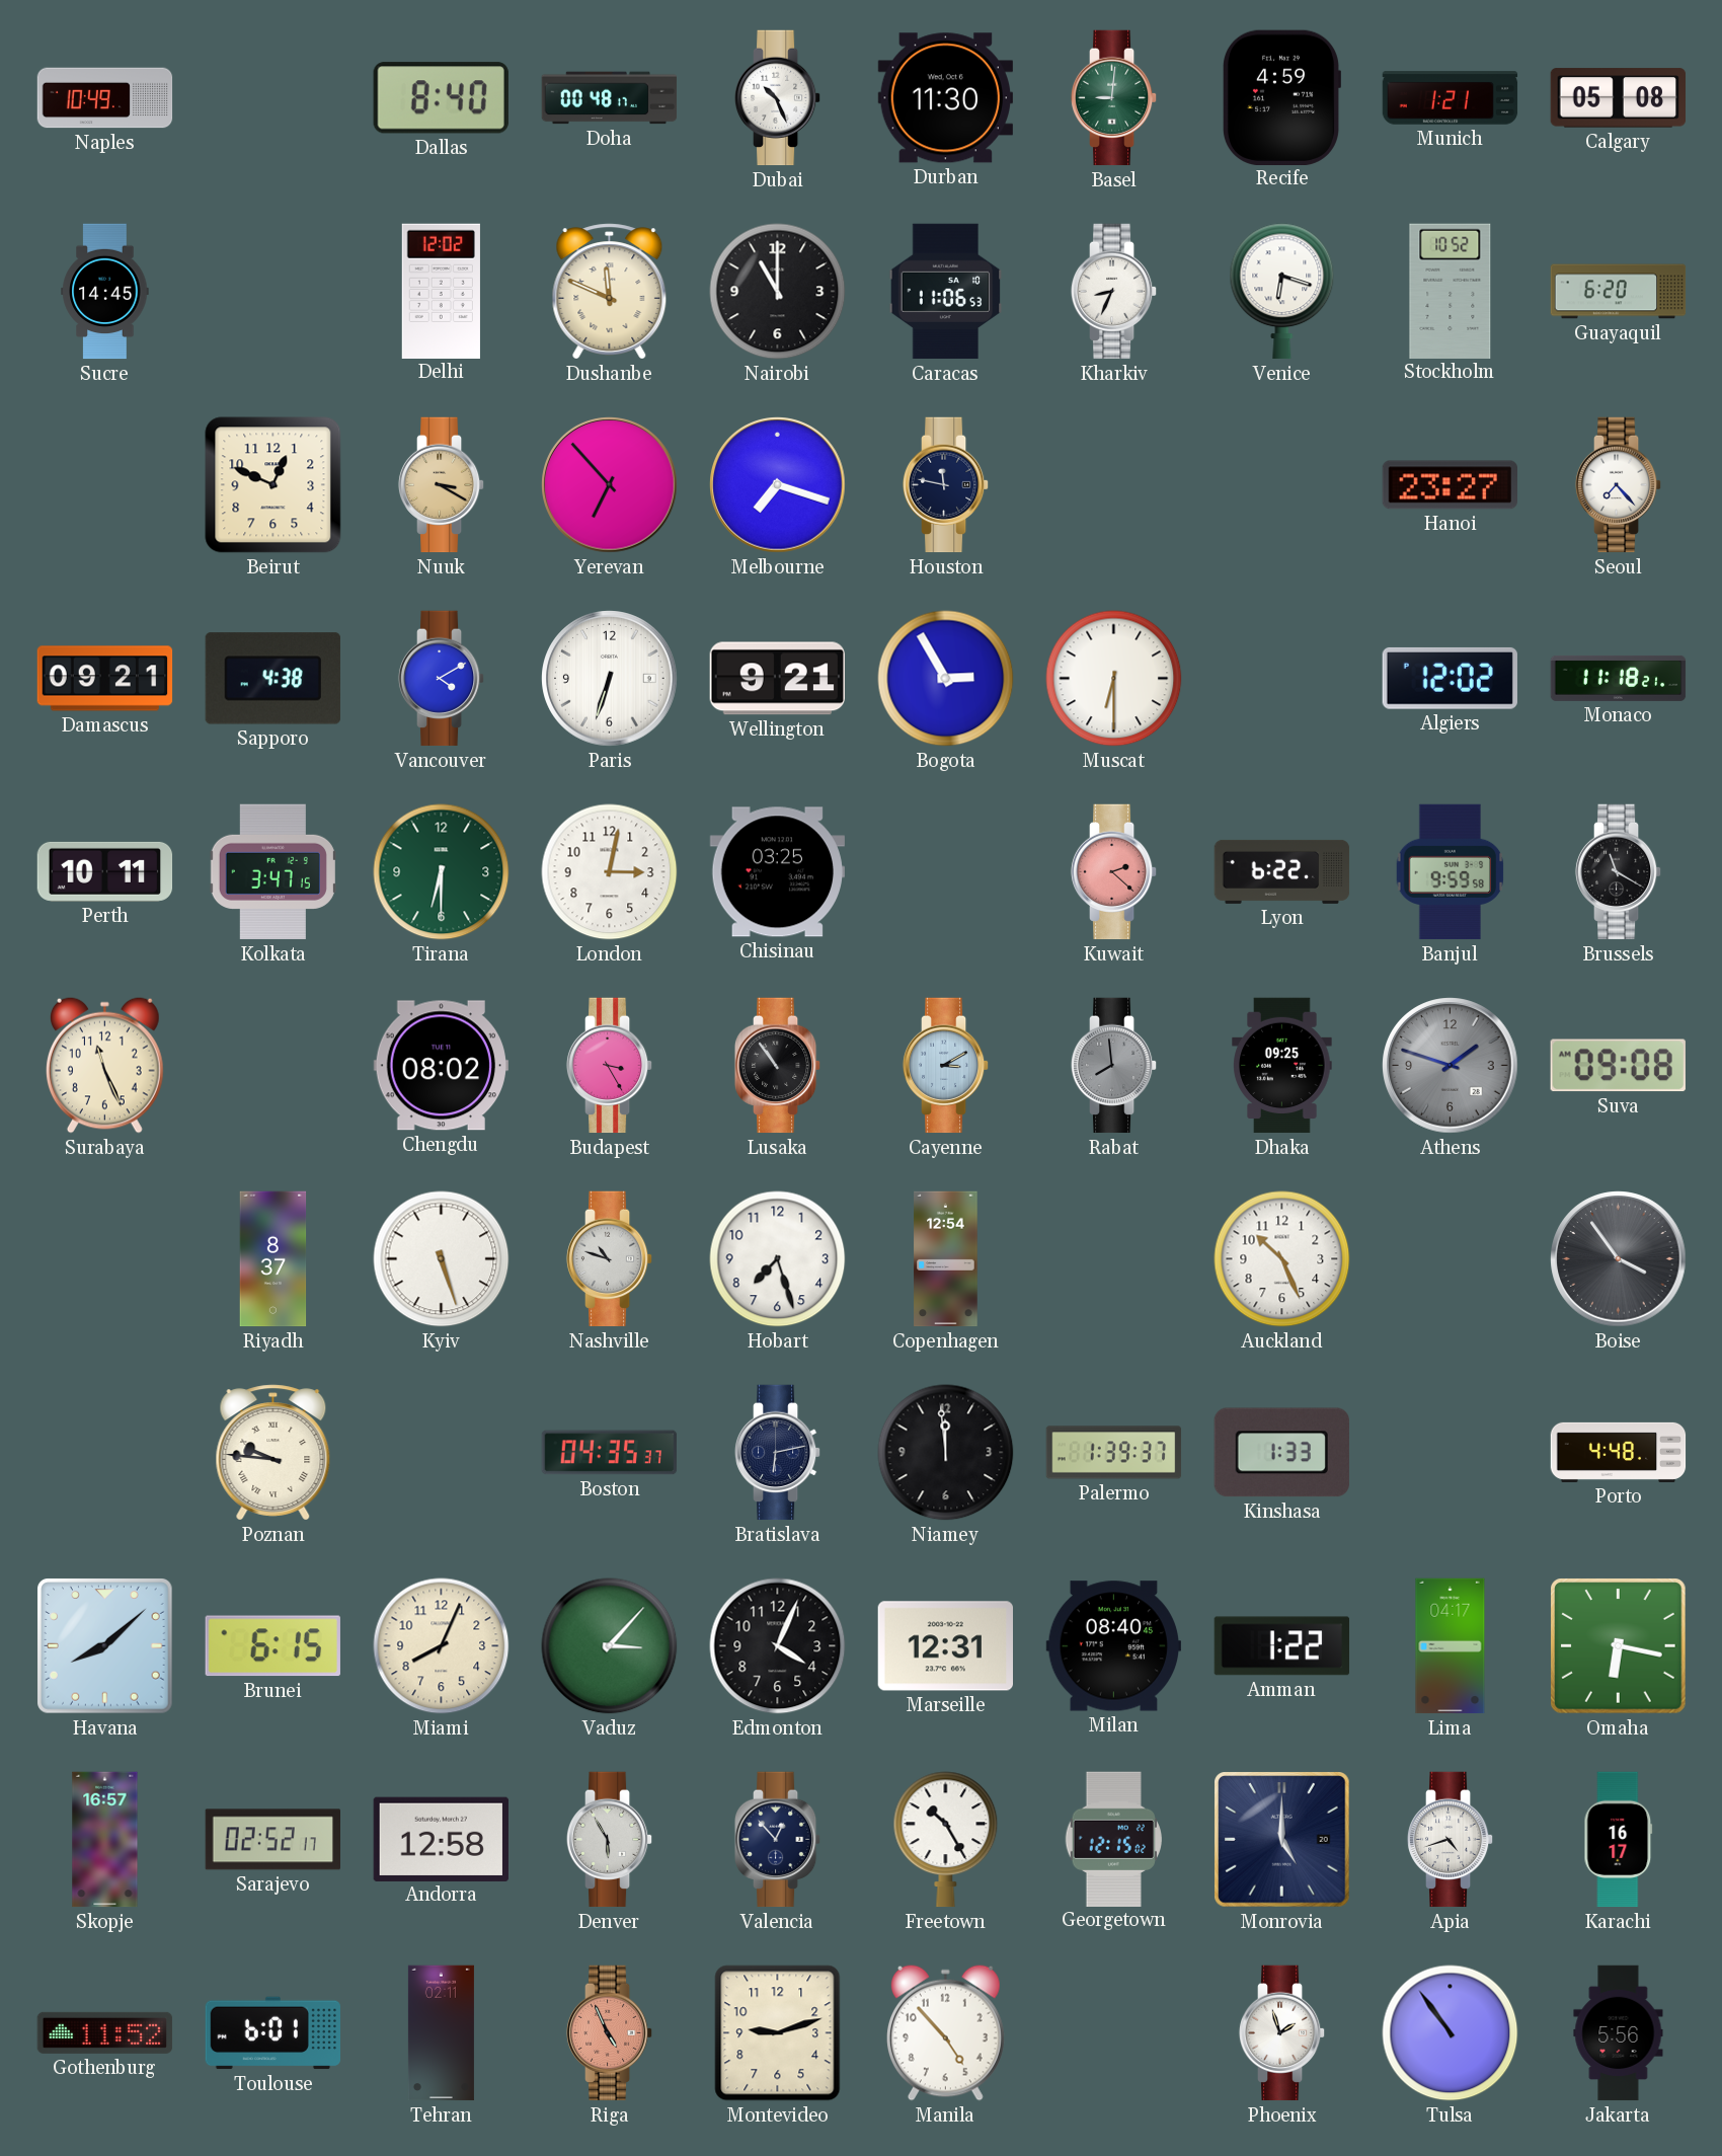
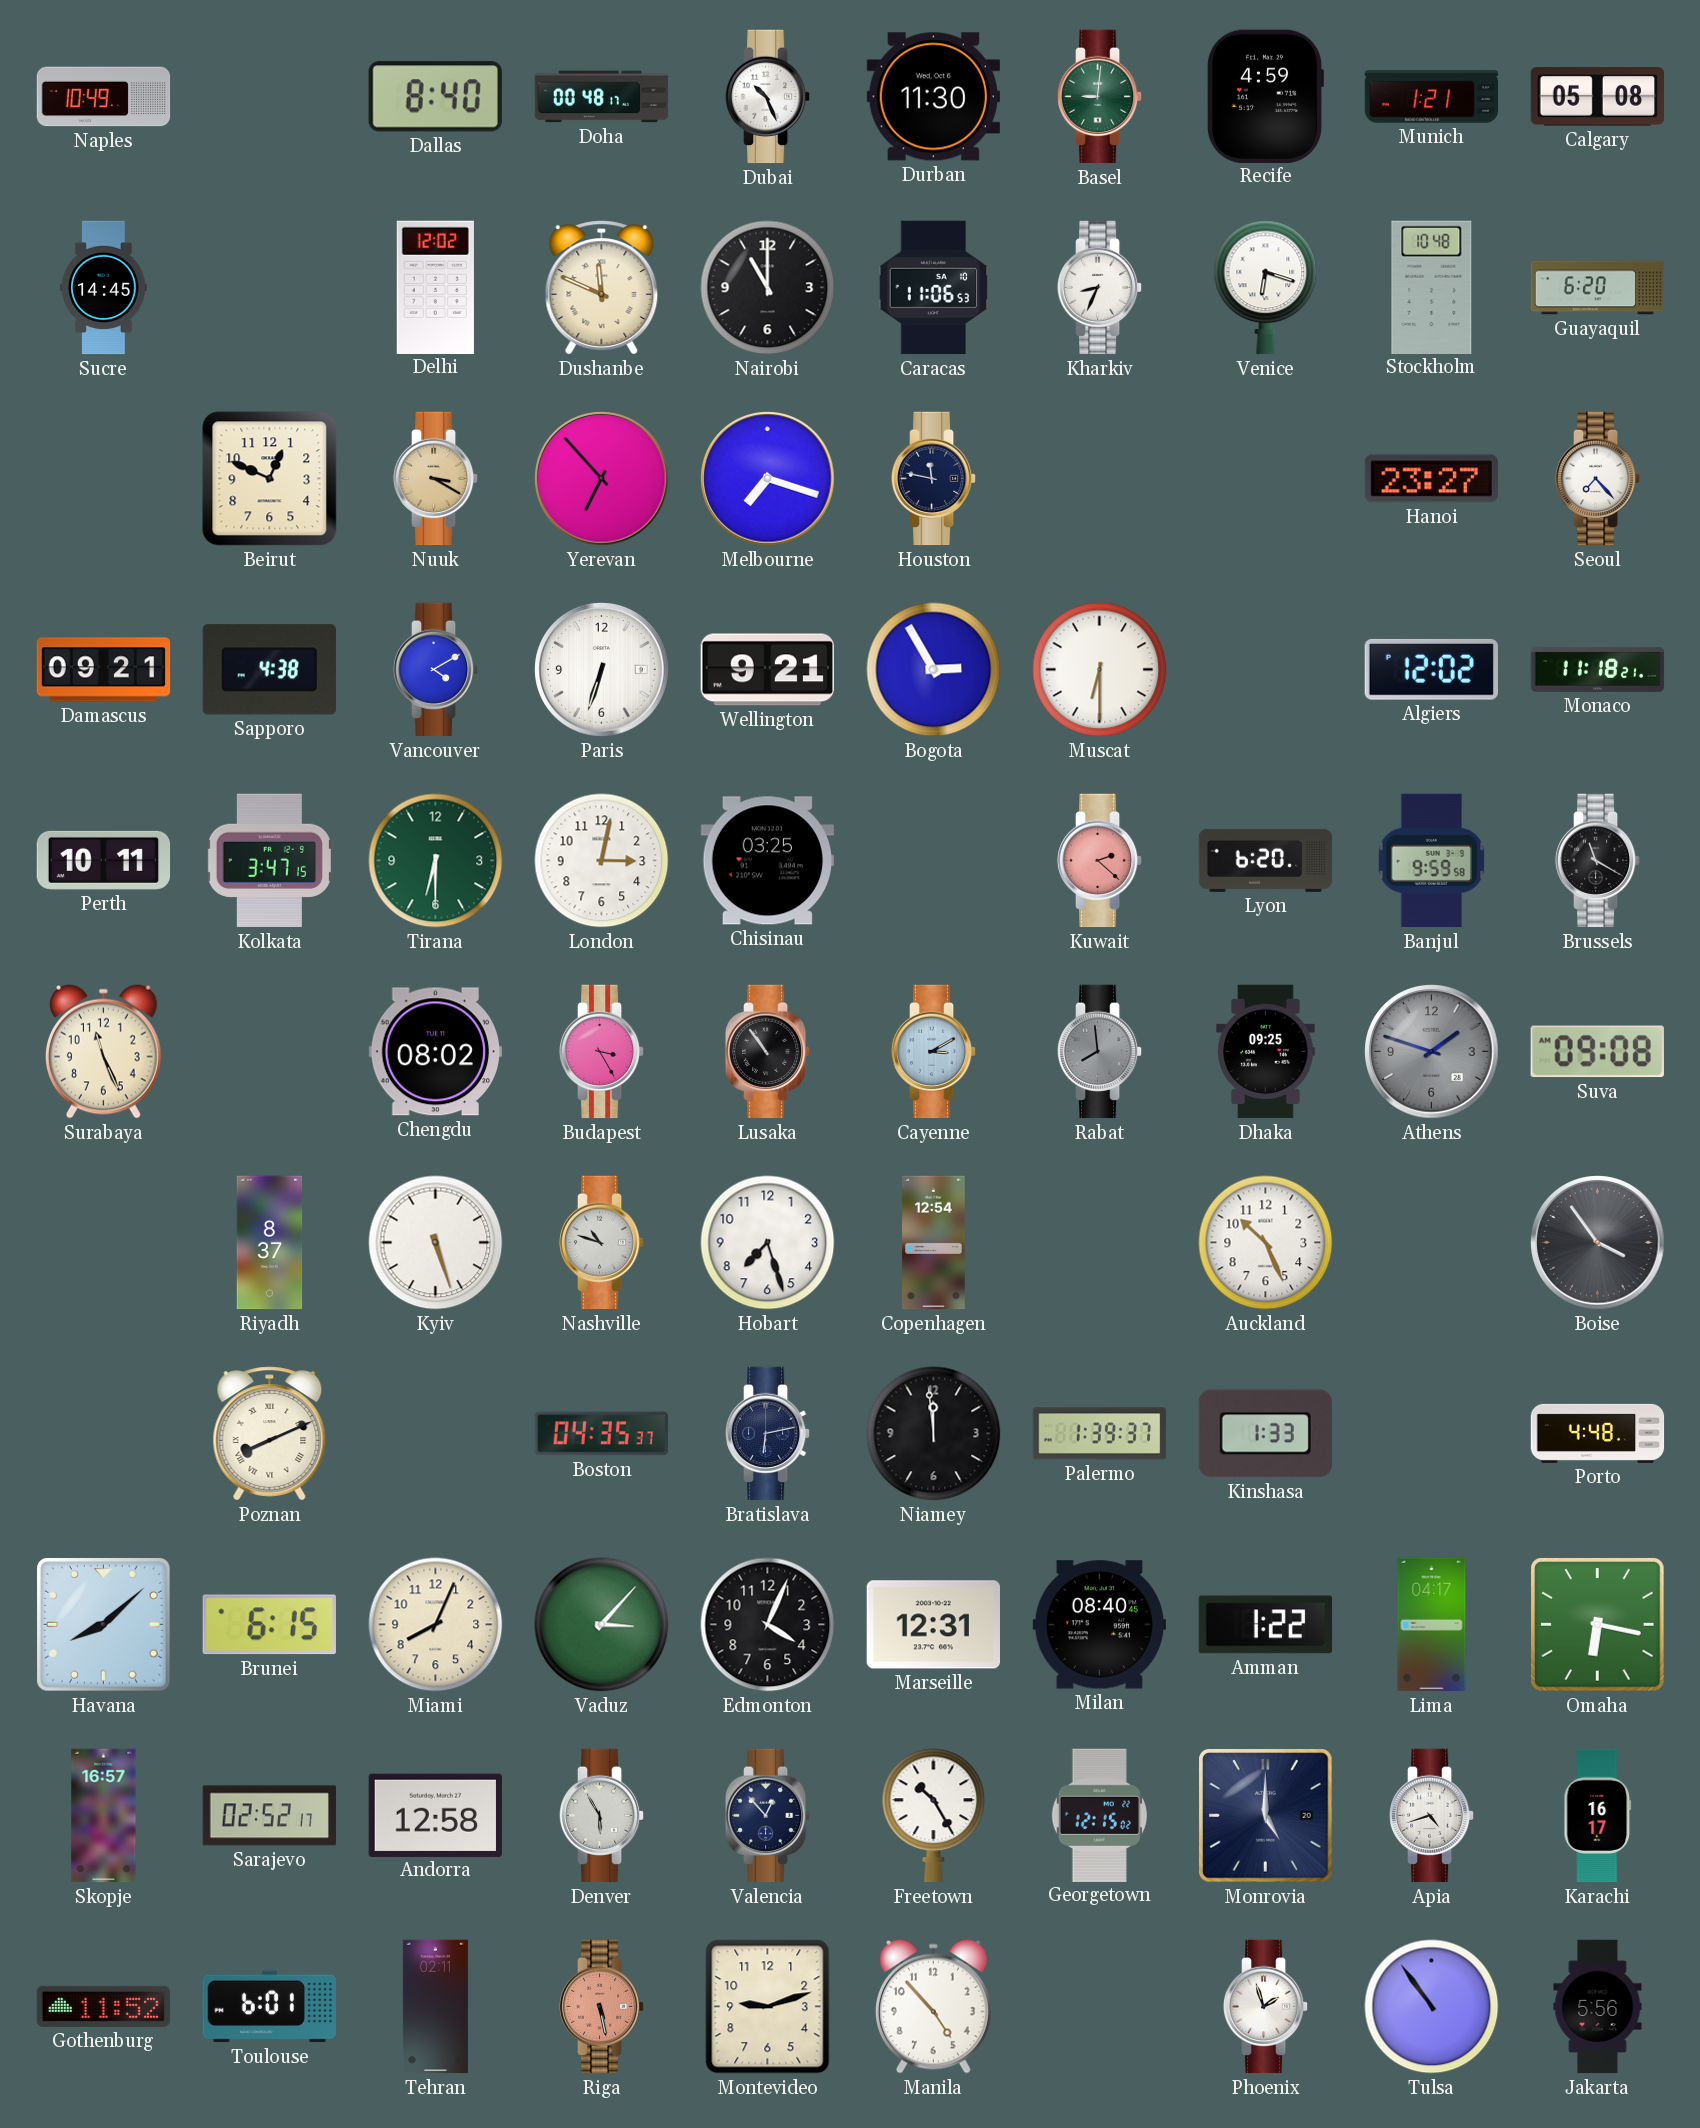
Stockholm: 10:52 -> 10:48
Lyon: 6:22 -> 6:20
Poznan: 9:46 -> 8:11
Riga: 4:56 -> 5:28
